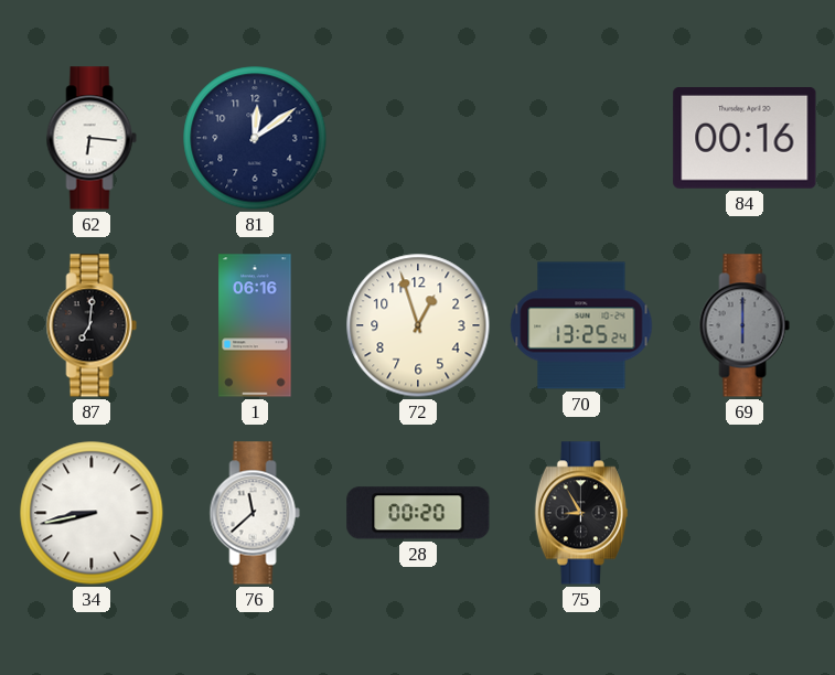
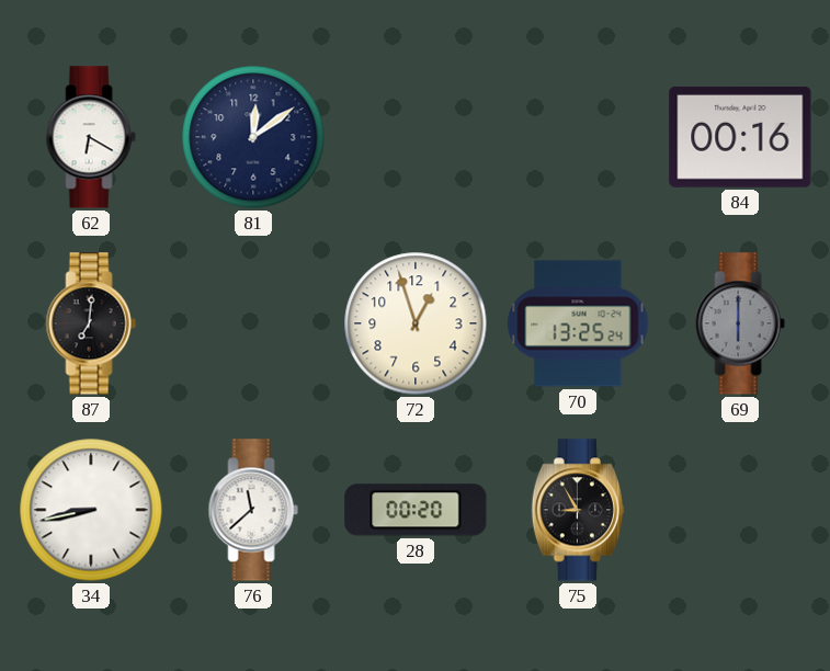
62: 6:16 -> 6:20
1: 06:16 -> none
